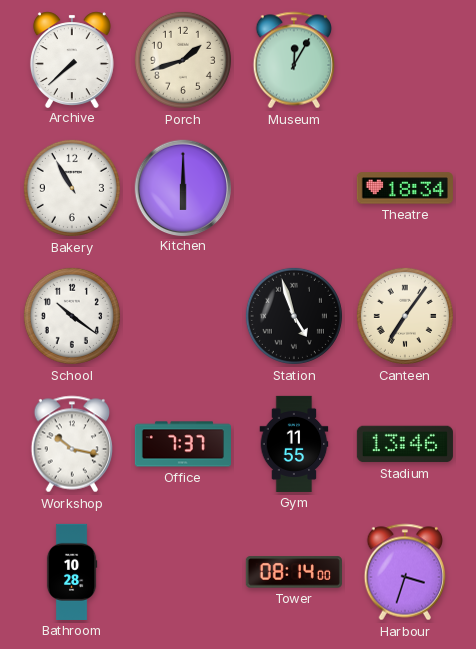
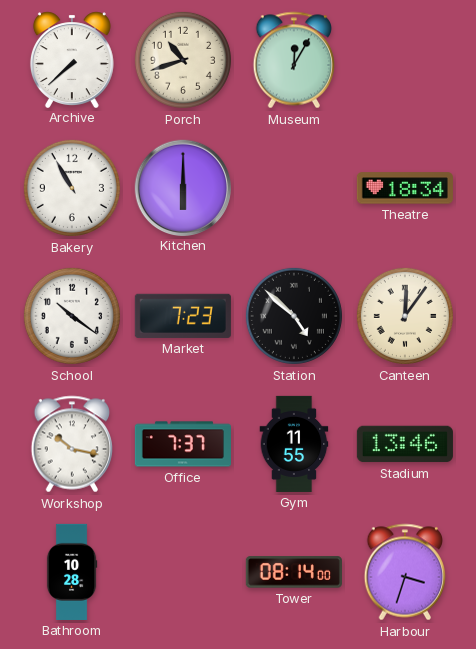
Porch: 1:42 -> 10:42
Market: none -> 7:23
Station: 4:57 -> 4:52
Canteen: 7:06 -> 12:06
